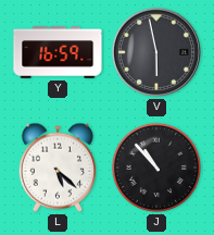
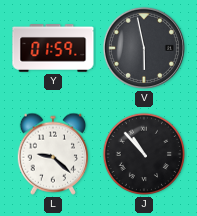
Y: 16:59 -> 01:59
L: 5:22 -> 9:22
